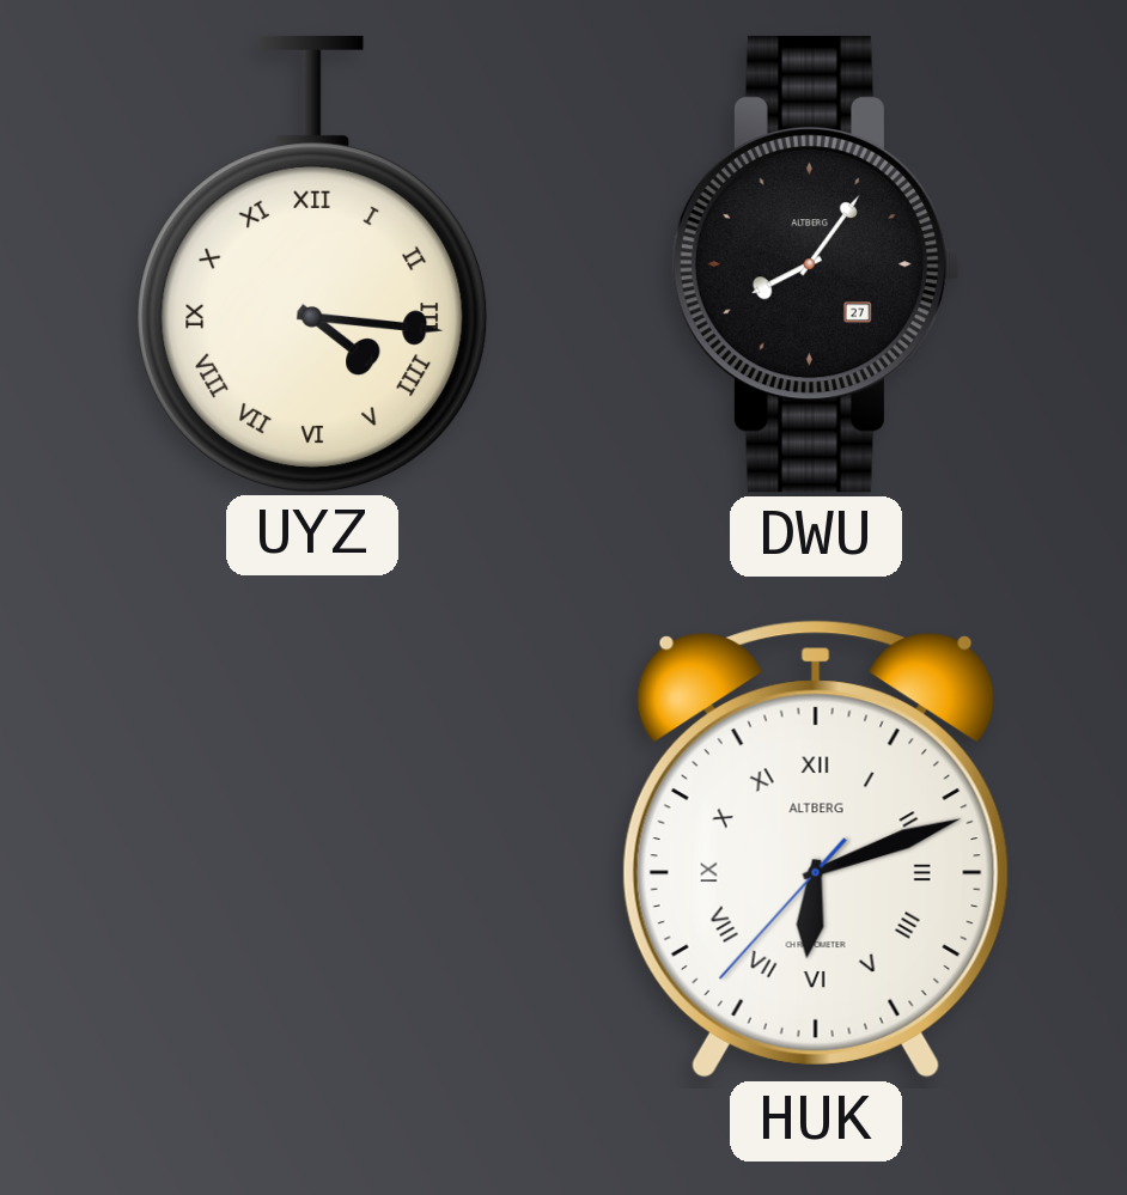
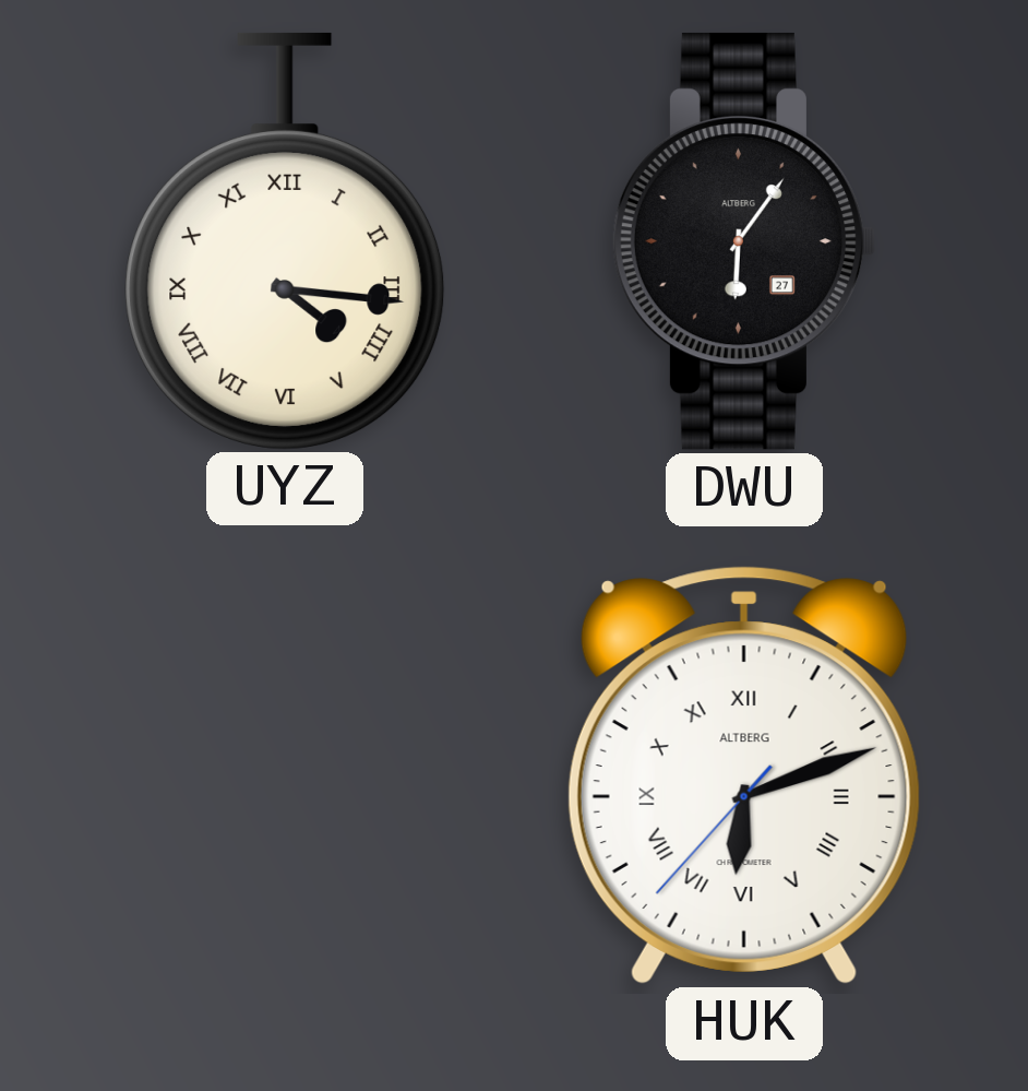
DWU: 8:06 -> 6:06
